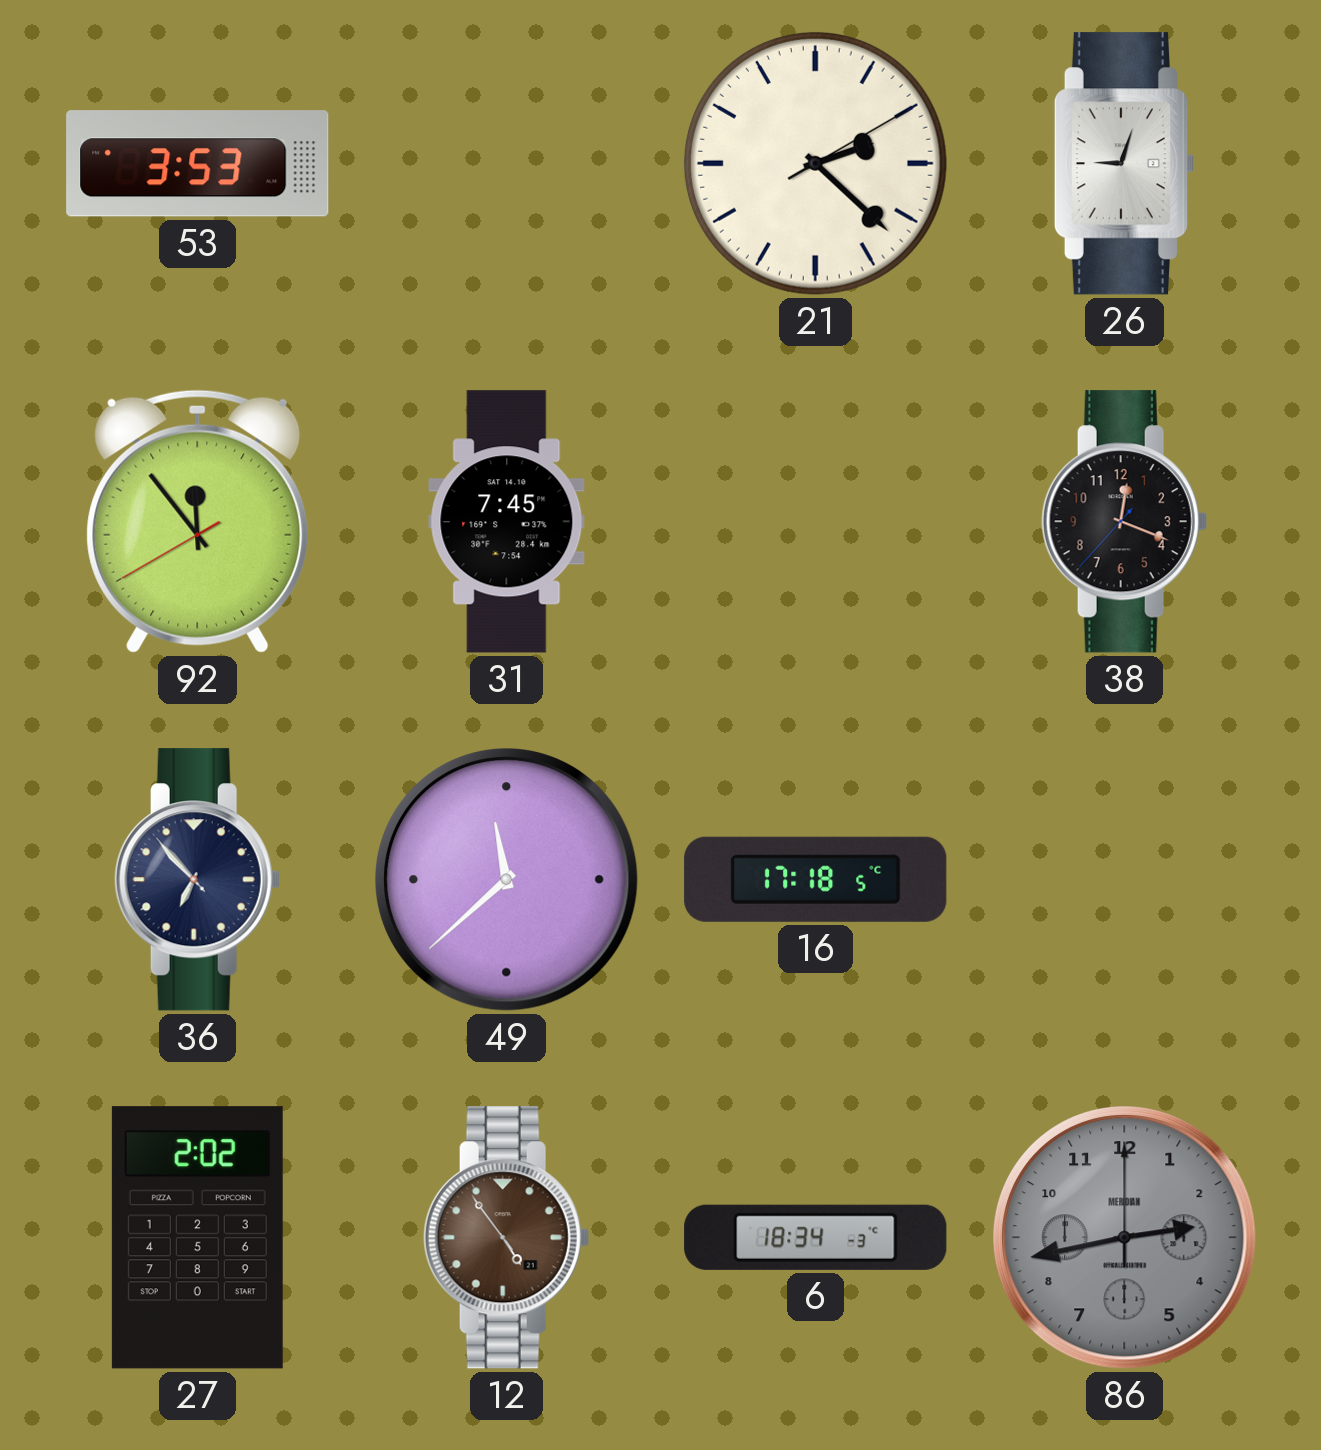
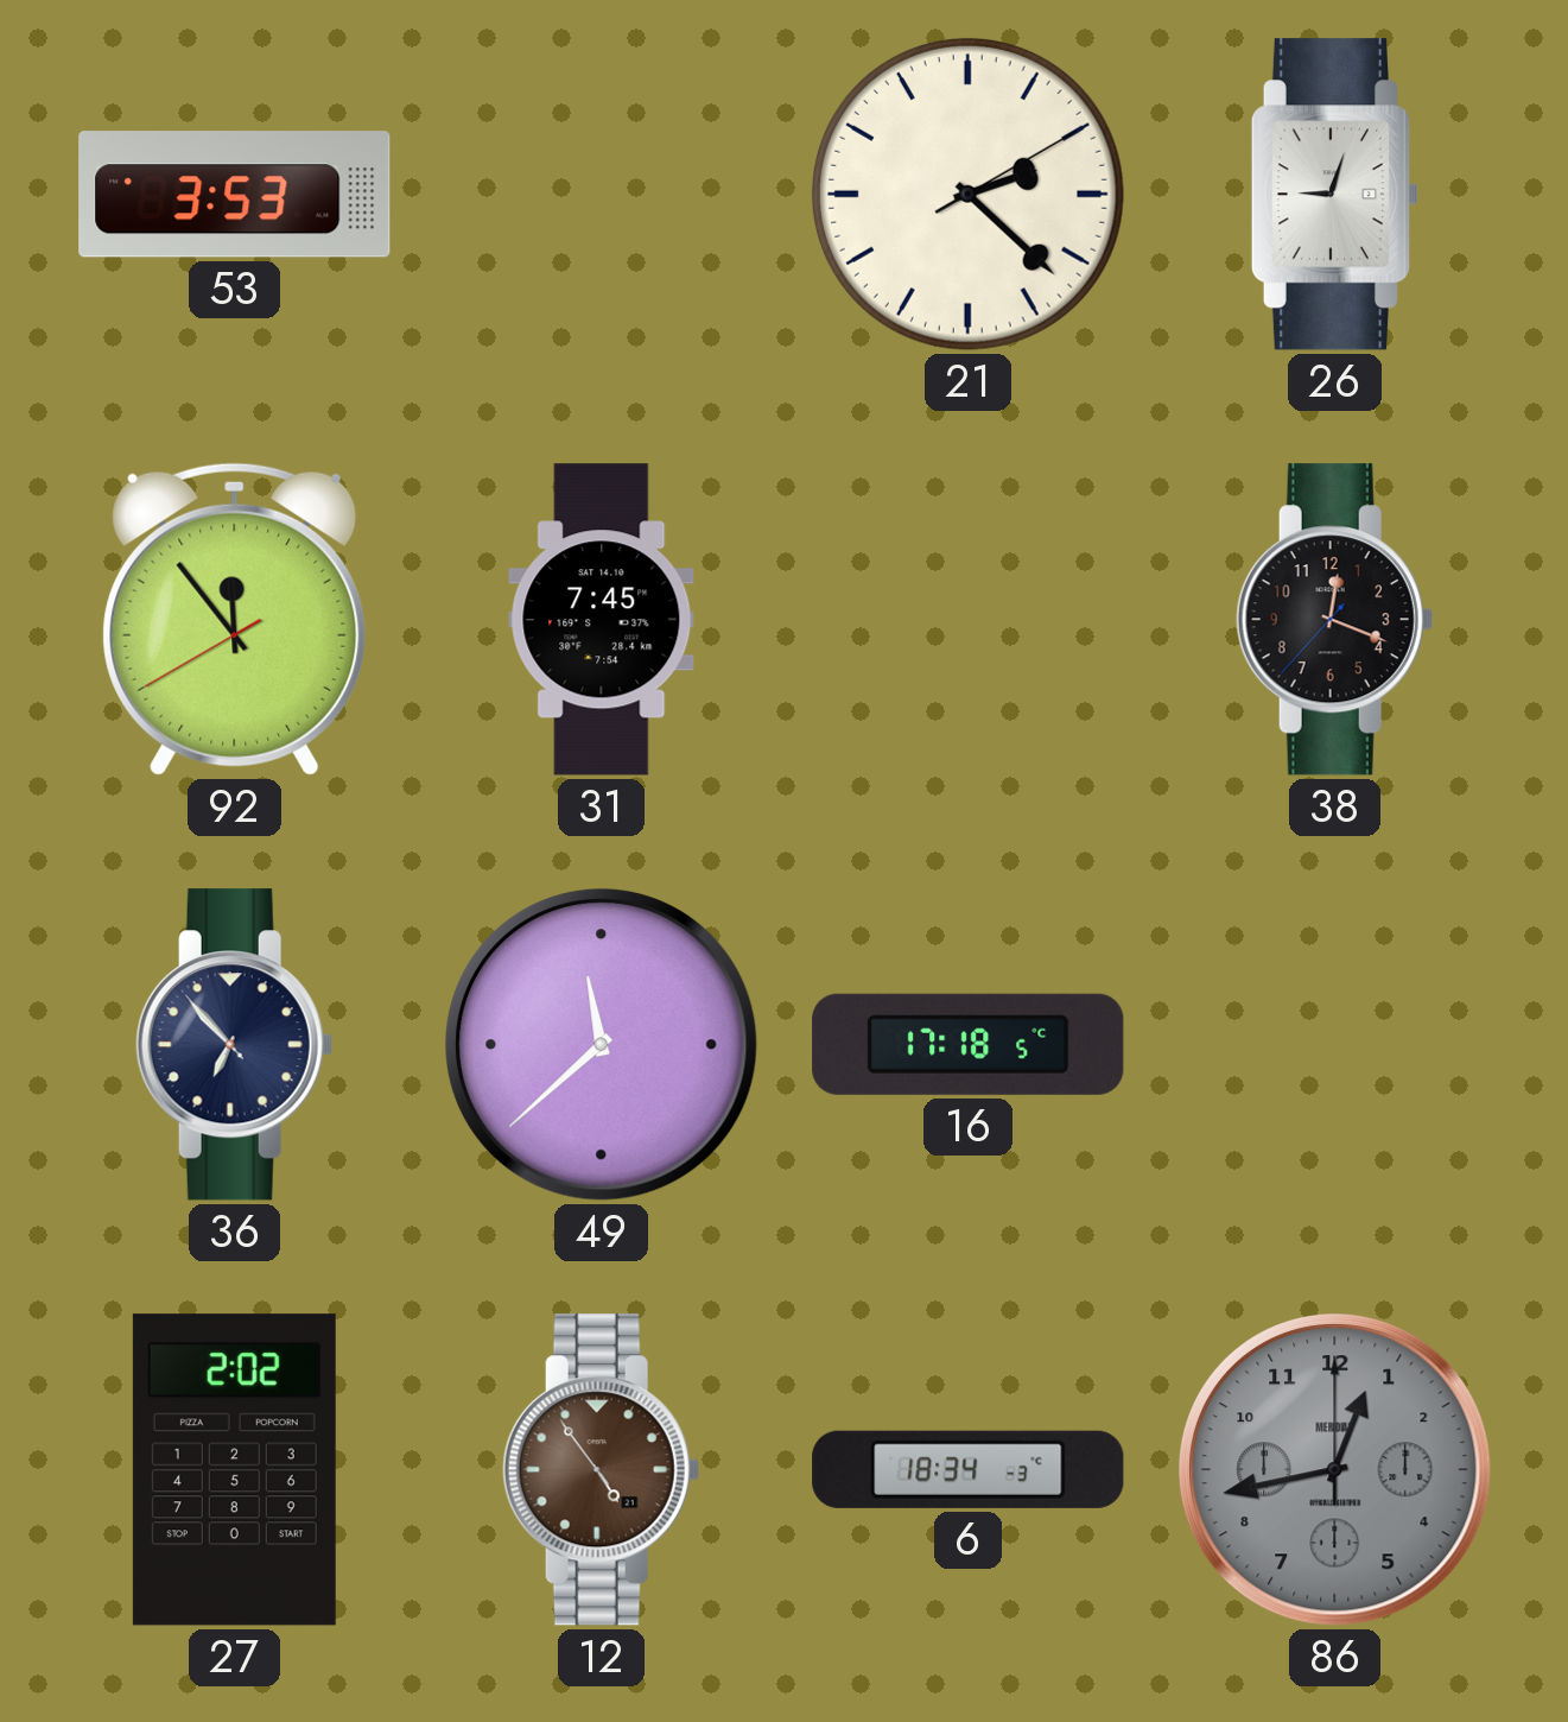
86: 2:43 -> 12:43
